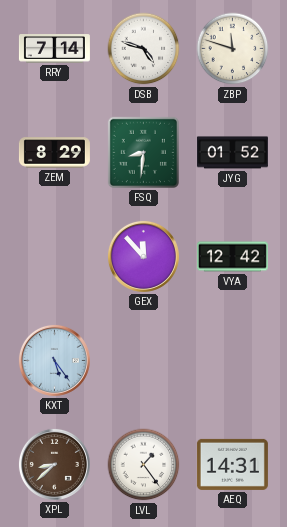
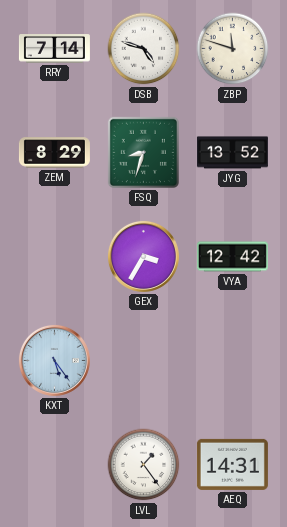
FSQ: 8:31 -> 8:33
JYG: 01:52 -> 13:52
GEX: 11:53 -> 3:35
XPL: 8:38 -> none
